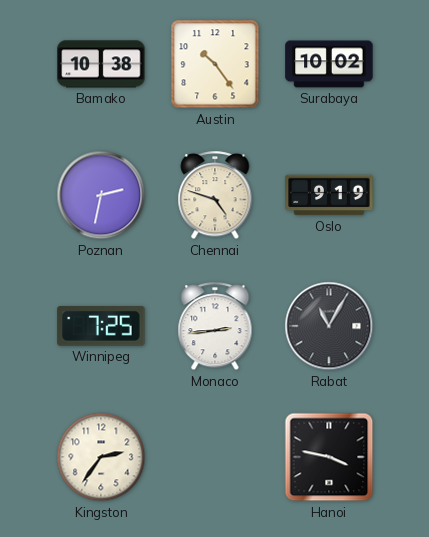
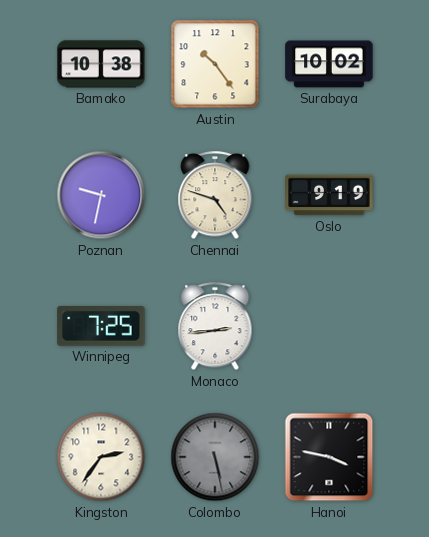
Poznan: 2:32 -> 9:32
Rabat: 11:05 -> none
Colombo: none -> 5:28
